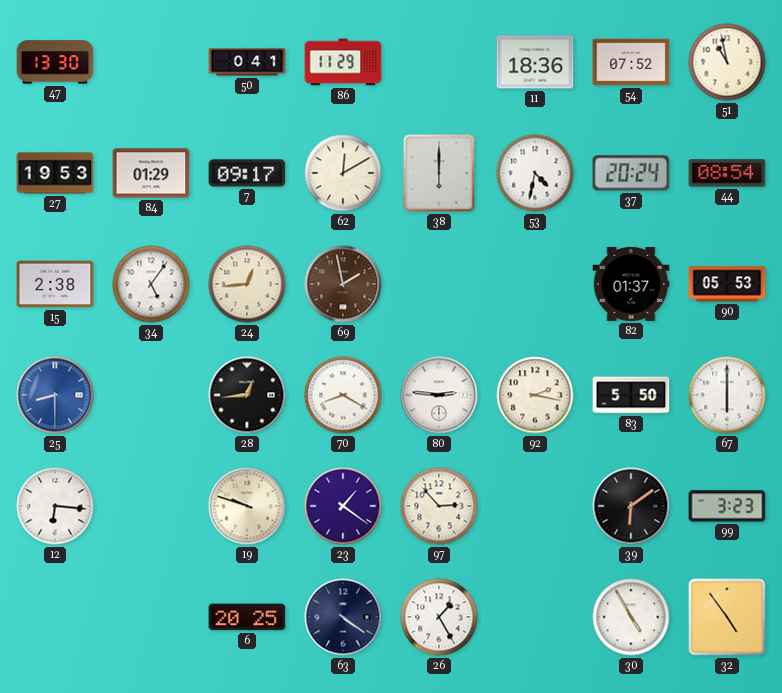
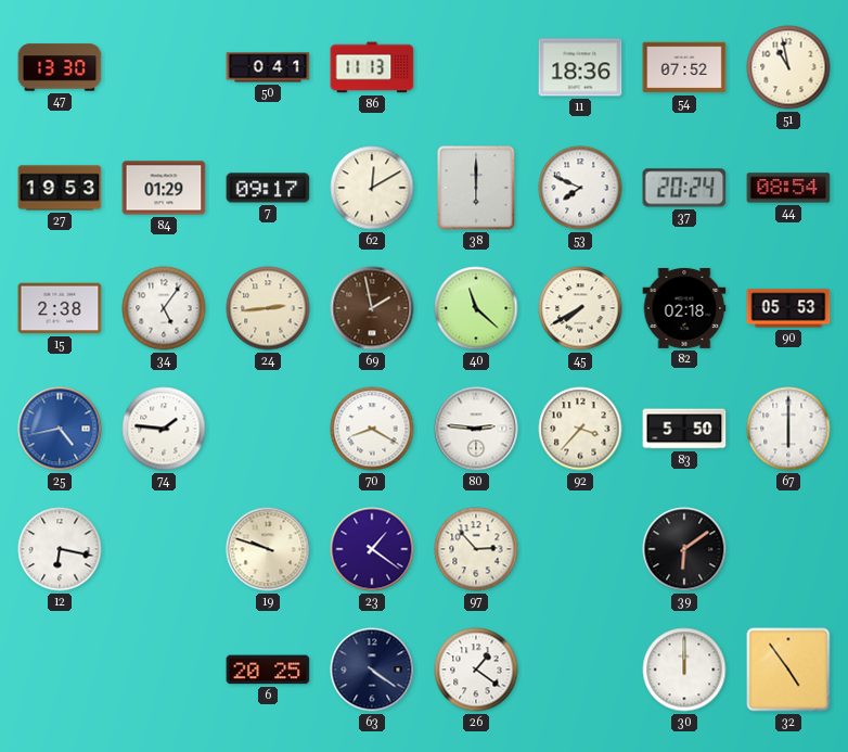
86: 11:29 -> 11:13
53: 4:32 -> 7:49
24: 12:44 -> 2:44
40: none -> 11:22
45: none -> 7:40
82: 01:37 -> 02:18
25: 8:30 -> 4:43
74: none -> 1:46
28: 12:44 -> none
92: 2:17 -> 3:37
12: 6:16 -> 6:17
99: 3:23 -> none
26: 1:25 -> 1:21
30: 4:55 -> 12:00
